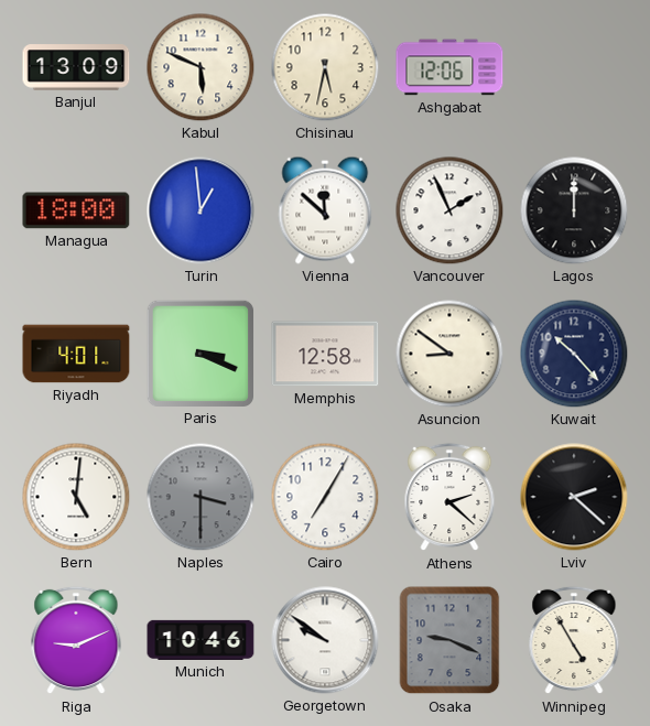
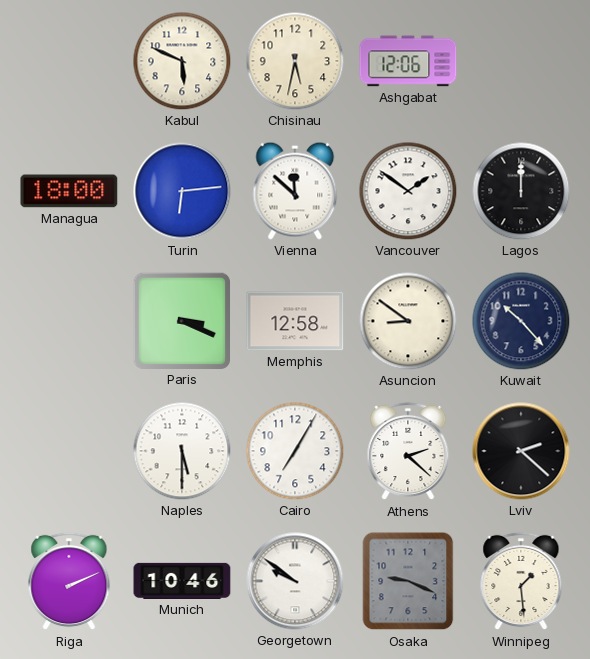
Banjul: 13:09 -> none
Turin: 12:59 -> 6:14
Vancouver: 1:56 -> 1:51
Riyadh: 4:01 -> none
Bern: 5:01 -> none
Naples: 3:30 -> 5:30
Naples dial: grey -> white
Riga: 9:11 -> 2:11
Winnipeg: 4:55 -> 1:29
